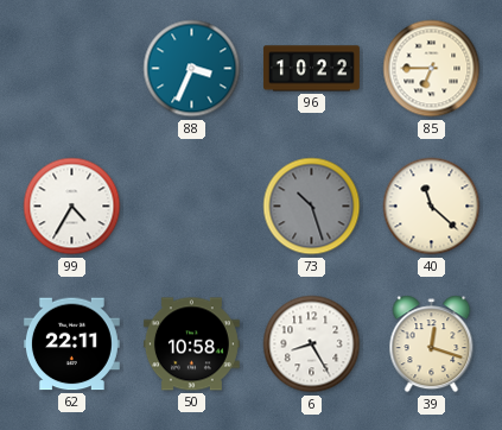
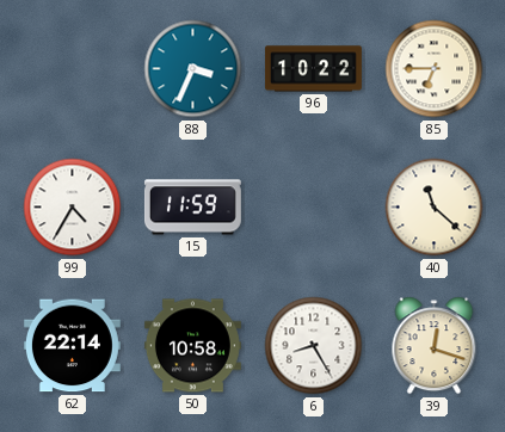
15: none -> 11:59
73: 10:27 -> none
62: 22:11 -> 22:14
